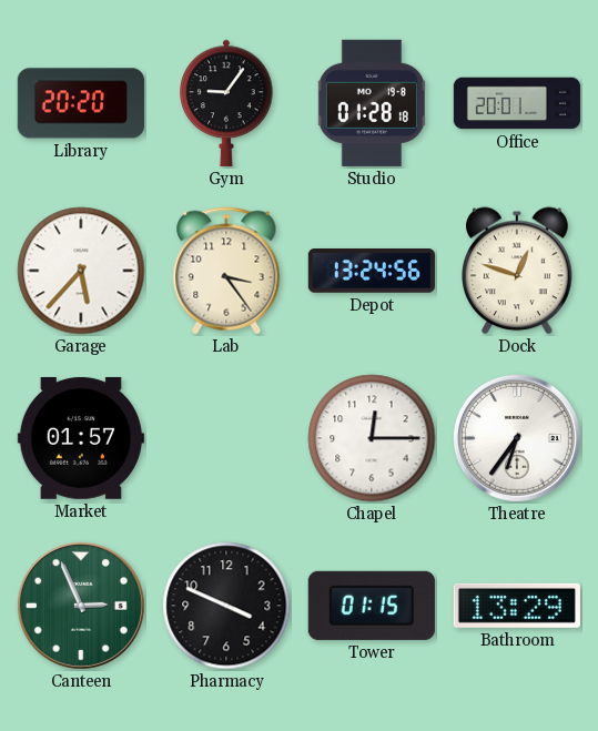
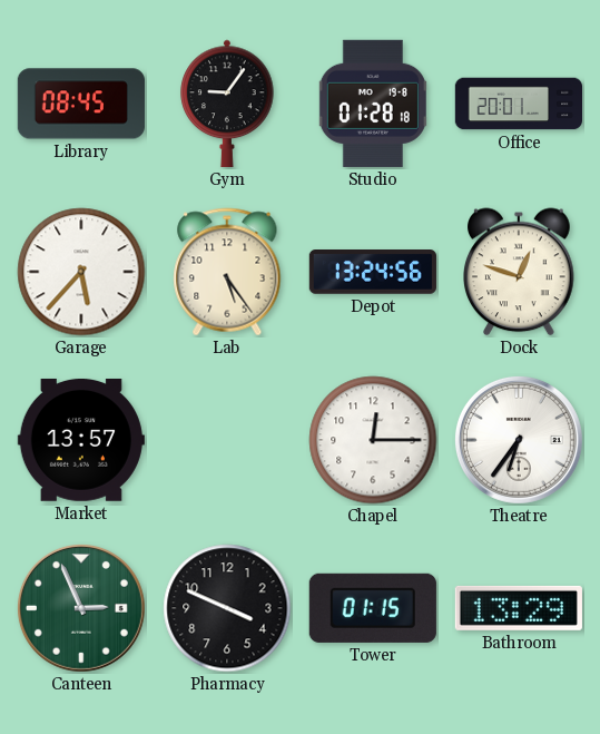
Library: 20:20 -> 08:45
Lab: 3:24 -> 5:24
Market: 01:57 -> 13:57
